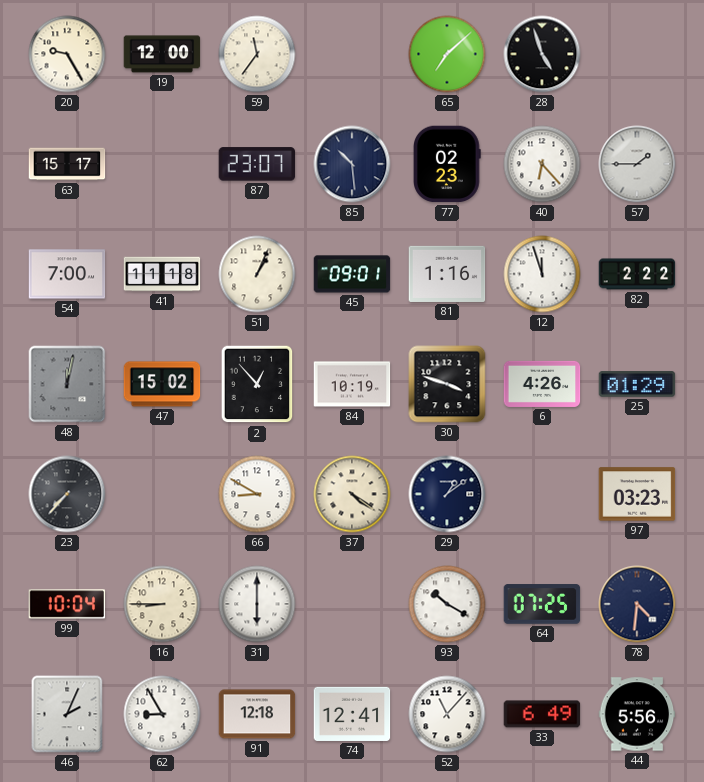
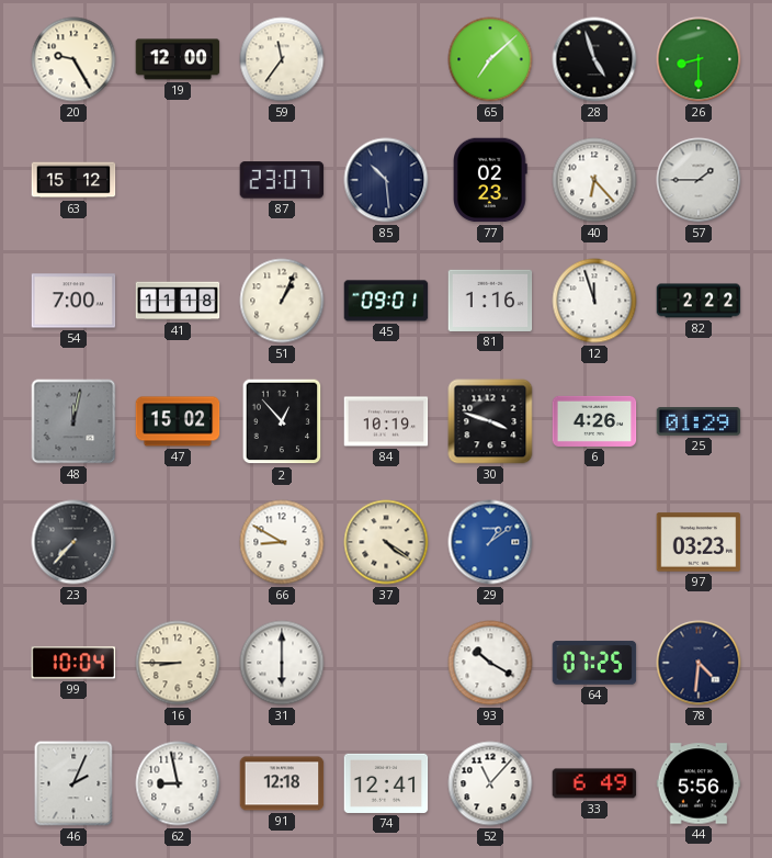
26: none -> 8:30
63: 15:17 -> 15:12
29 dial: navy -> blue
62: 8:55 -> 8:58
